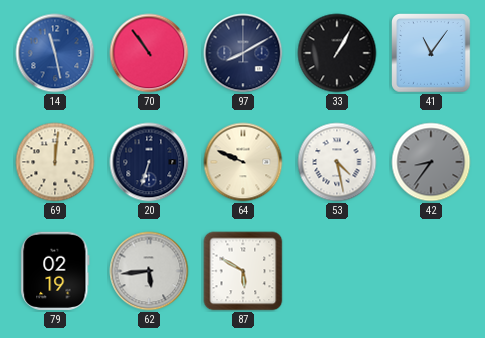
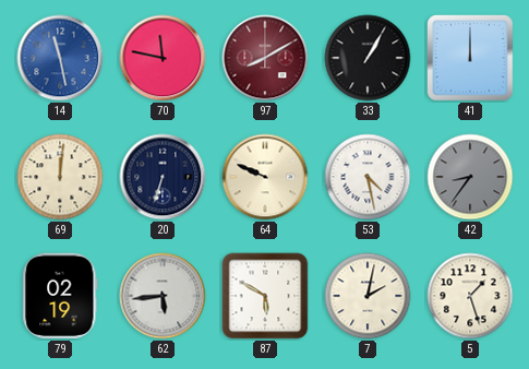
70: 10:54 -> 11:47
97 dial: navy -> burgundy
41: 11:06 -> 12:00
7: none -> 2:02
5: none -> 1:27
